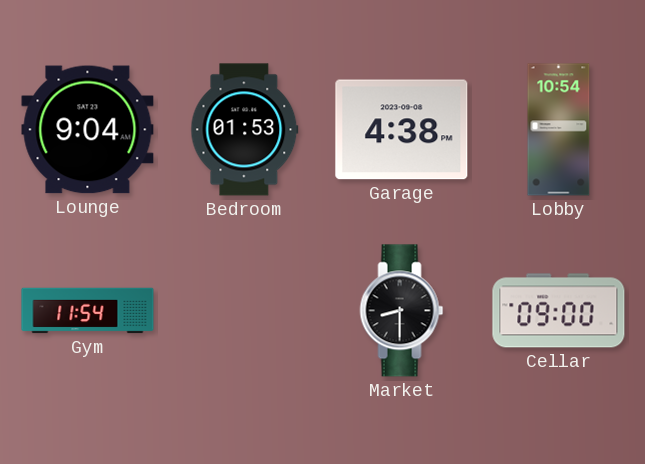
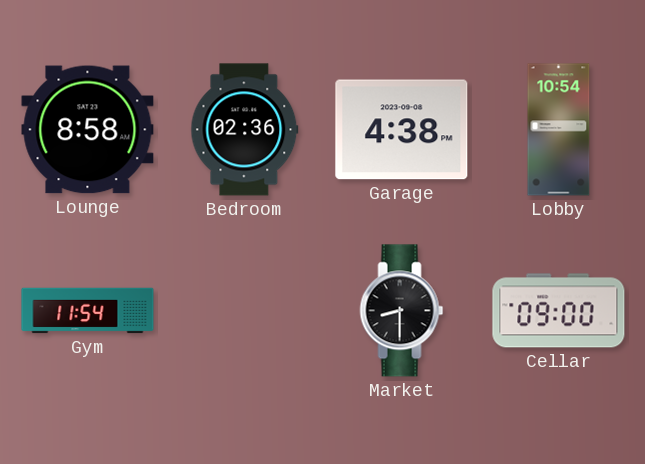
Lounge: 9:04 -> 8:58
Bedroom: 01:53 -> 02:36
